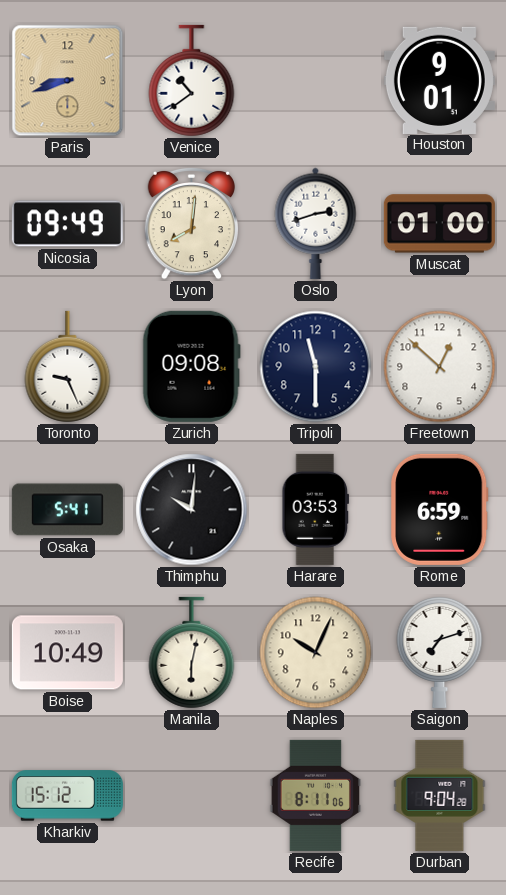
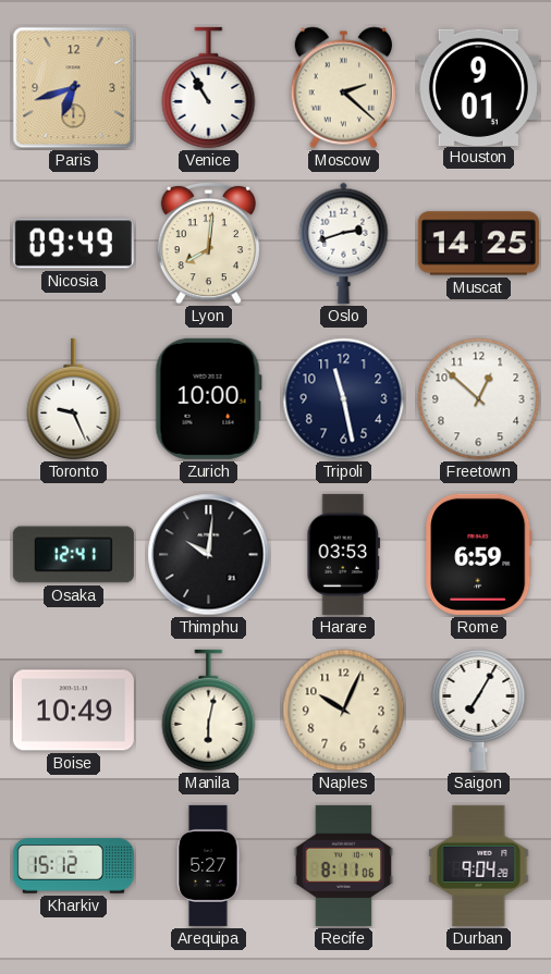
Paris: 8:42 -> 6:42
Venice: 10:39 -> 10:55
Moscow: none -> 2:22
Muscat: 01:00 -> 14:25
Zurich: 09:08 -> 10:00
Tripoli: 11:30 -> 11:28
Osaka: 5:41 -> 12:41
Saigon: 7:12 -> 7:05
Arequipa: none -> 5:27
